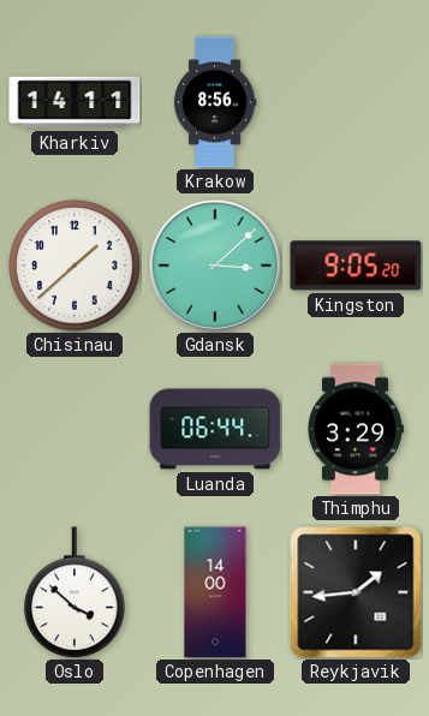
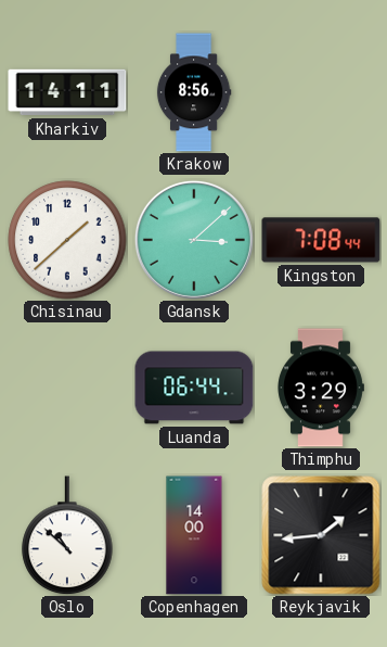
Kingston: 9:05 -> 7:08
Oslo: 3:52 -> 10:52
